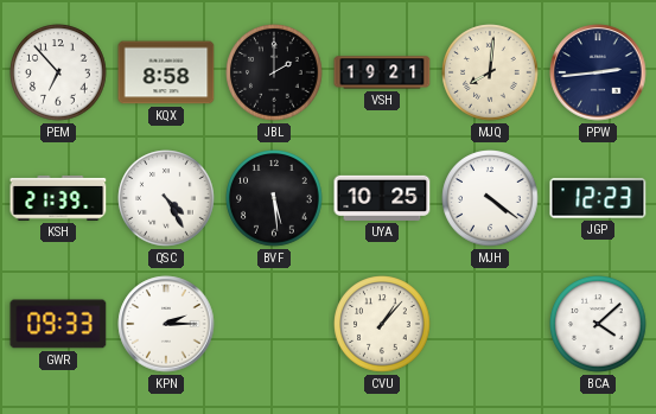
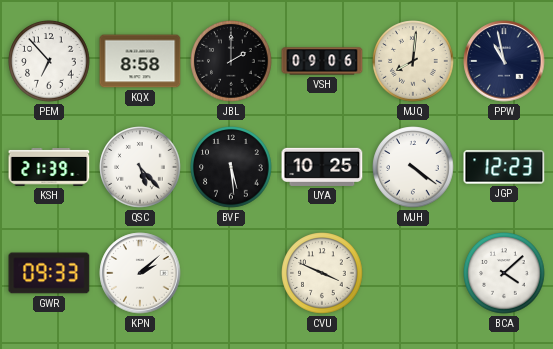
VSH: 19:21 -> 09:06
PPW: 2:44 -> 10:58
QSC: 4:25 -> 5:23
KPN: 2:15 -> 2:08
CVU: 1:07 -> 3:49
